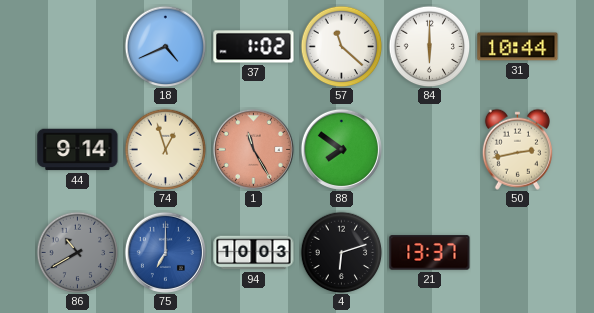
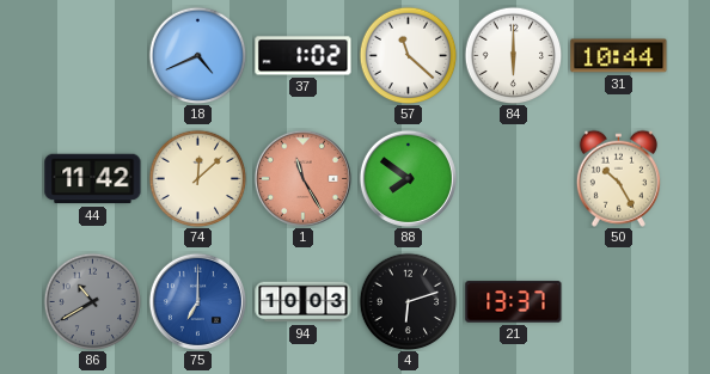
44: 9:14 -> 11:42
74: 12:57 -> 12:08
50: 2:43 -> 10:25
